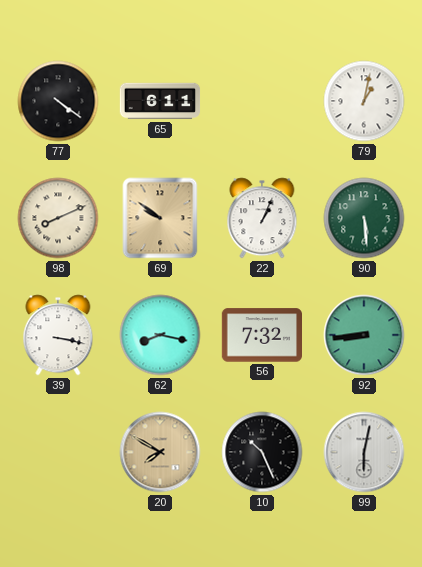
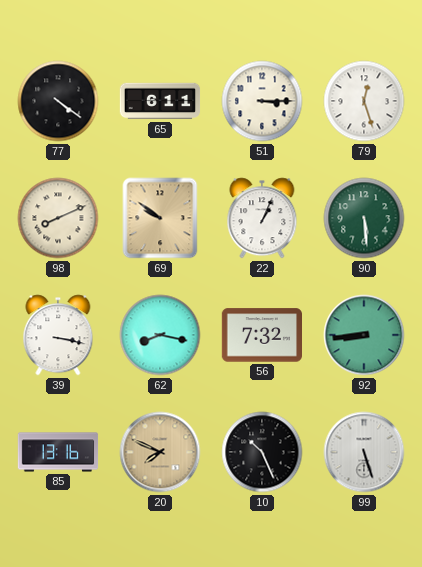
51: none -> 3:15
79: 1:02 -> 12:27
85: none -> 13:16
20: 7:50 -> 7:49
99: 6:02 -> 5:27
